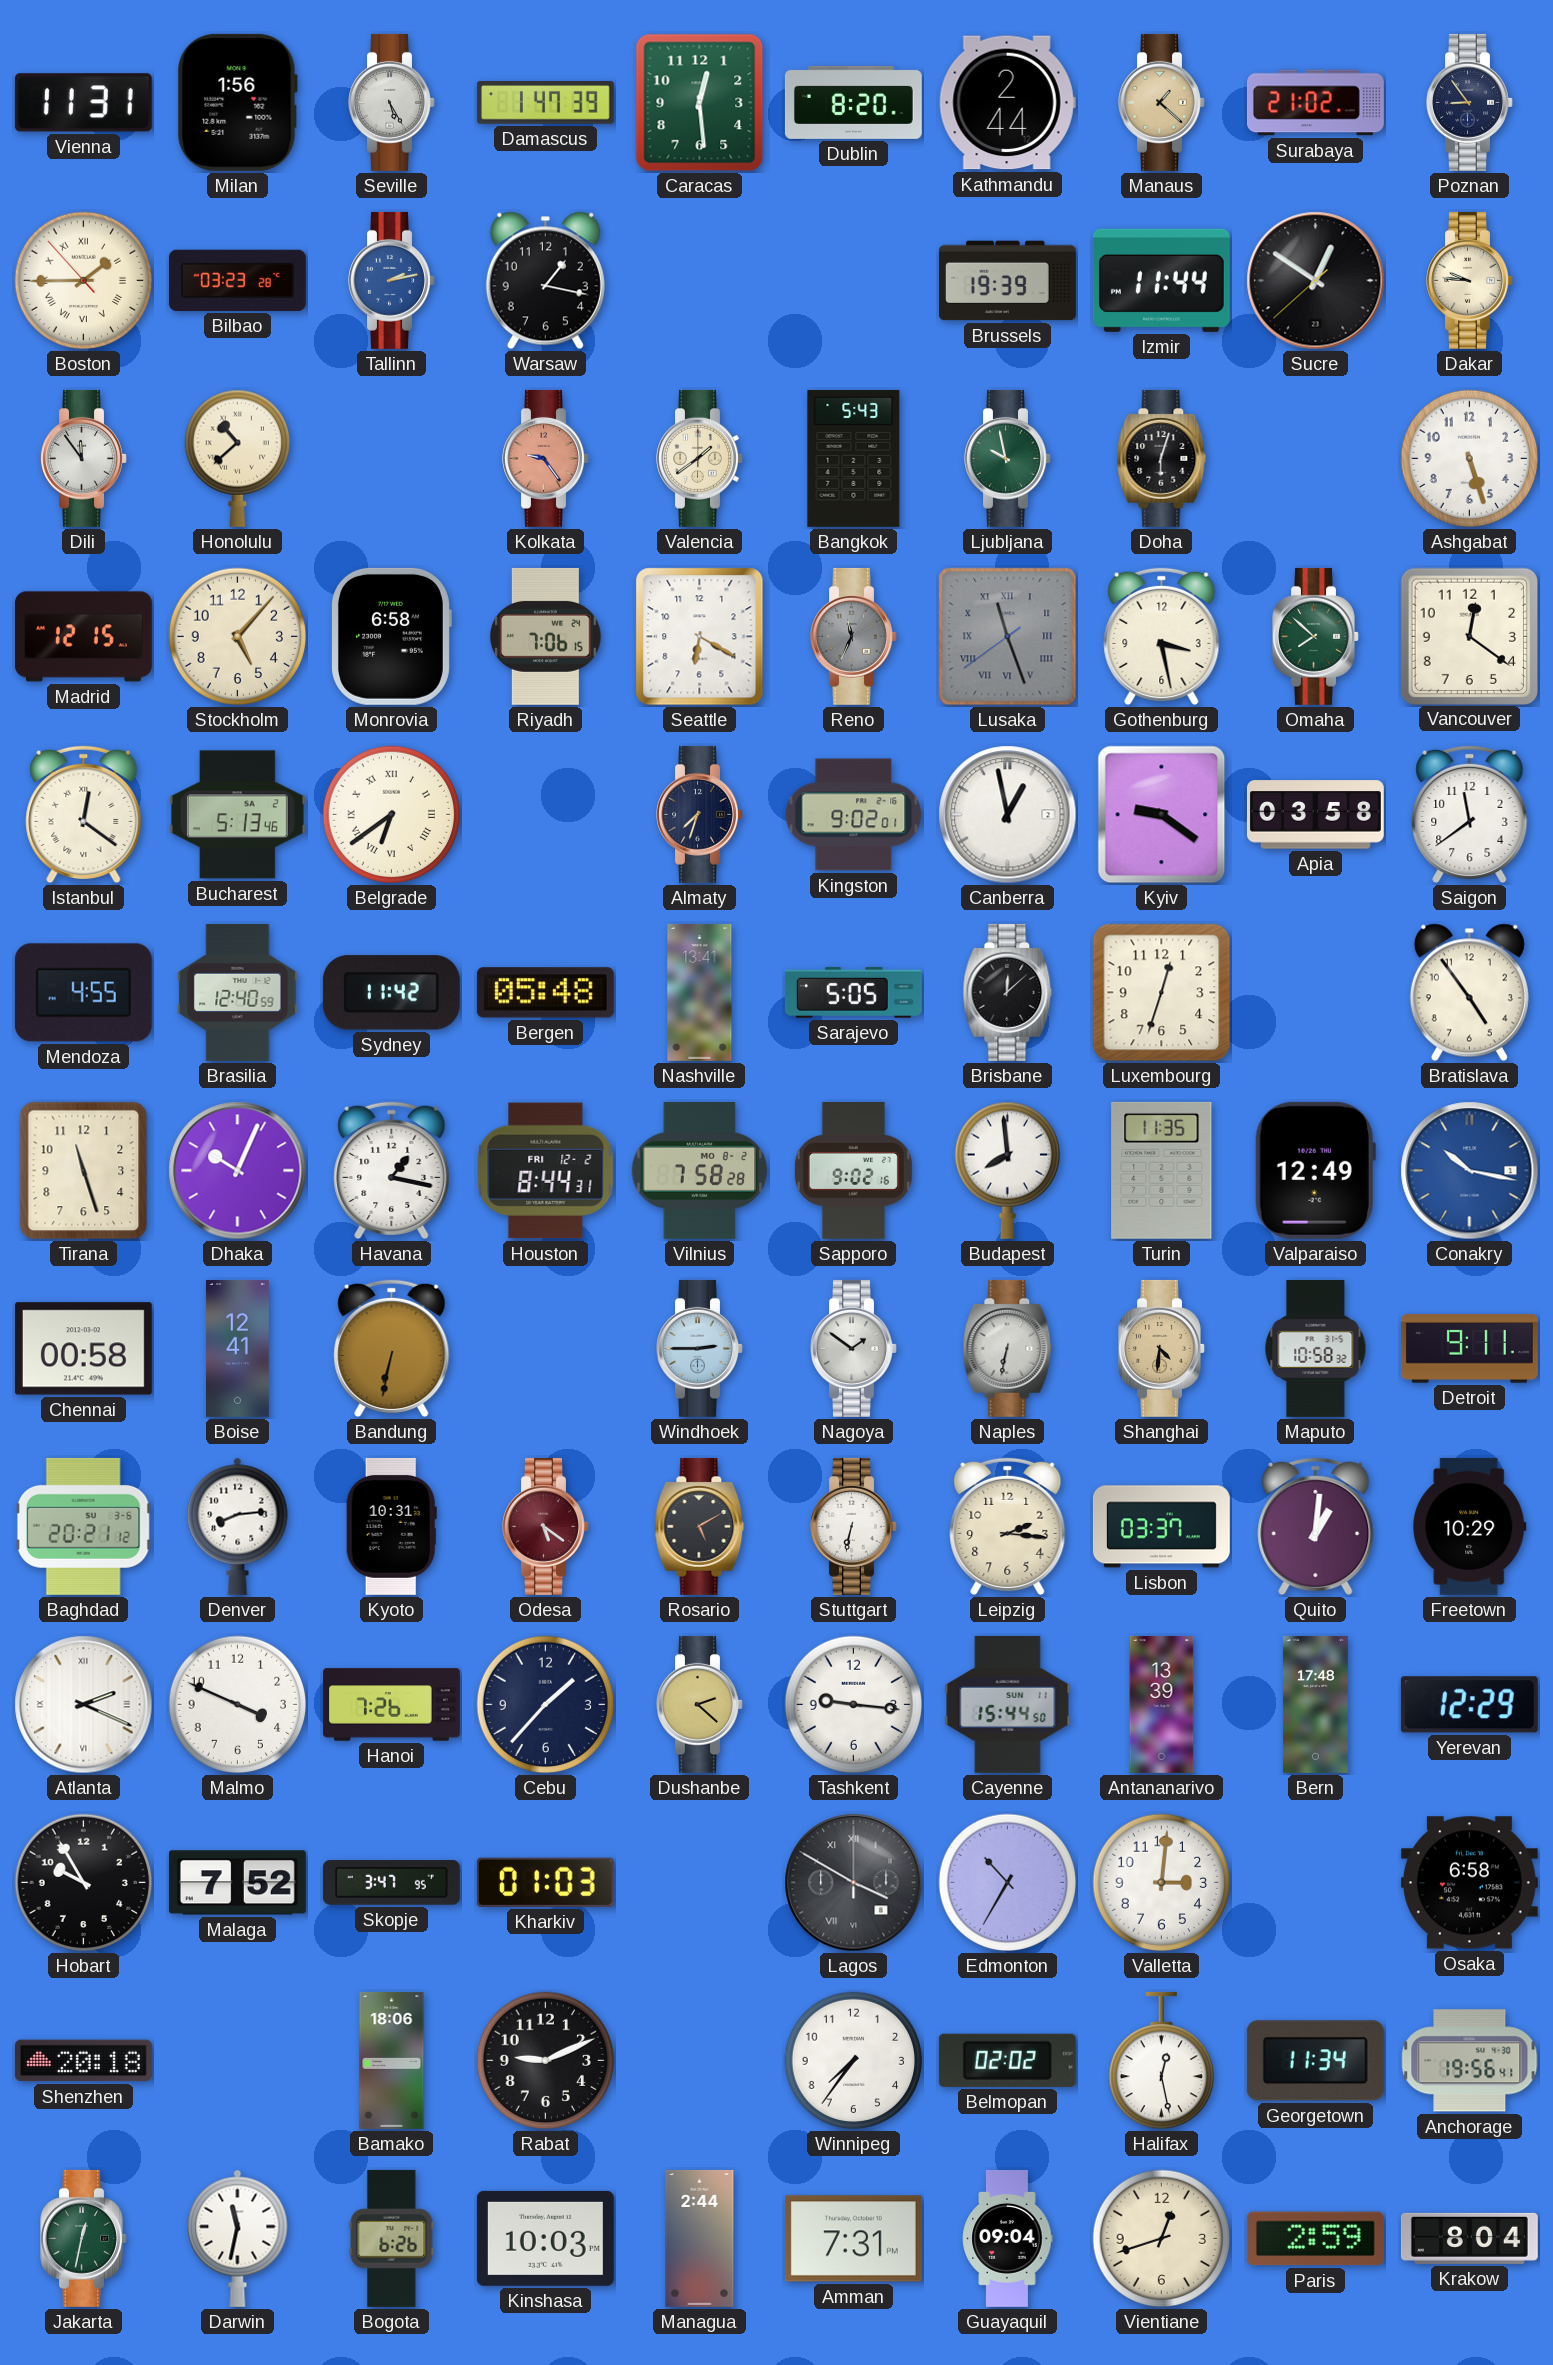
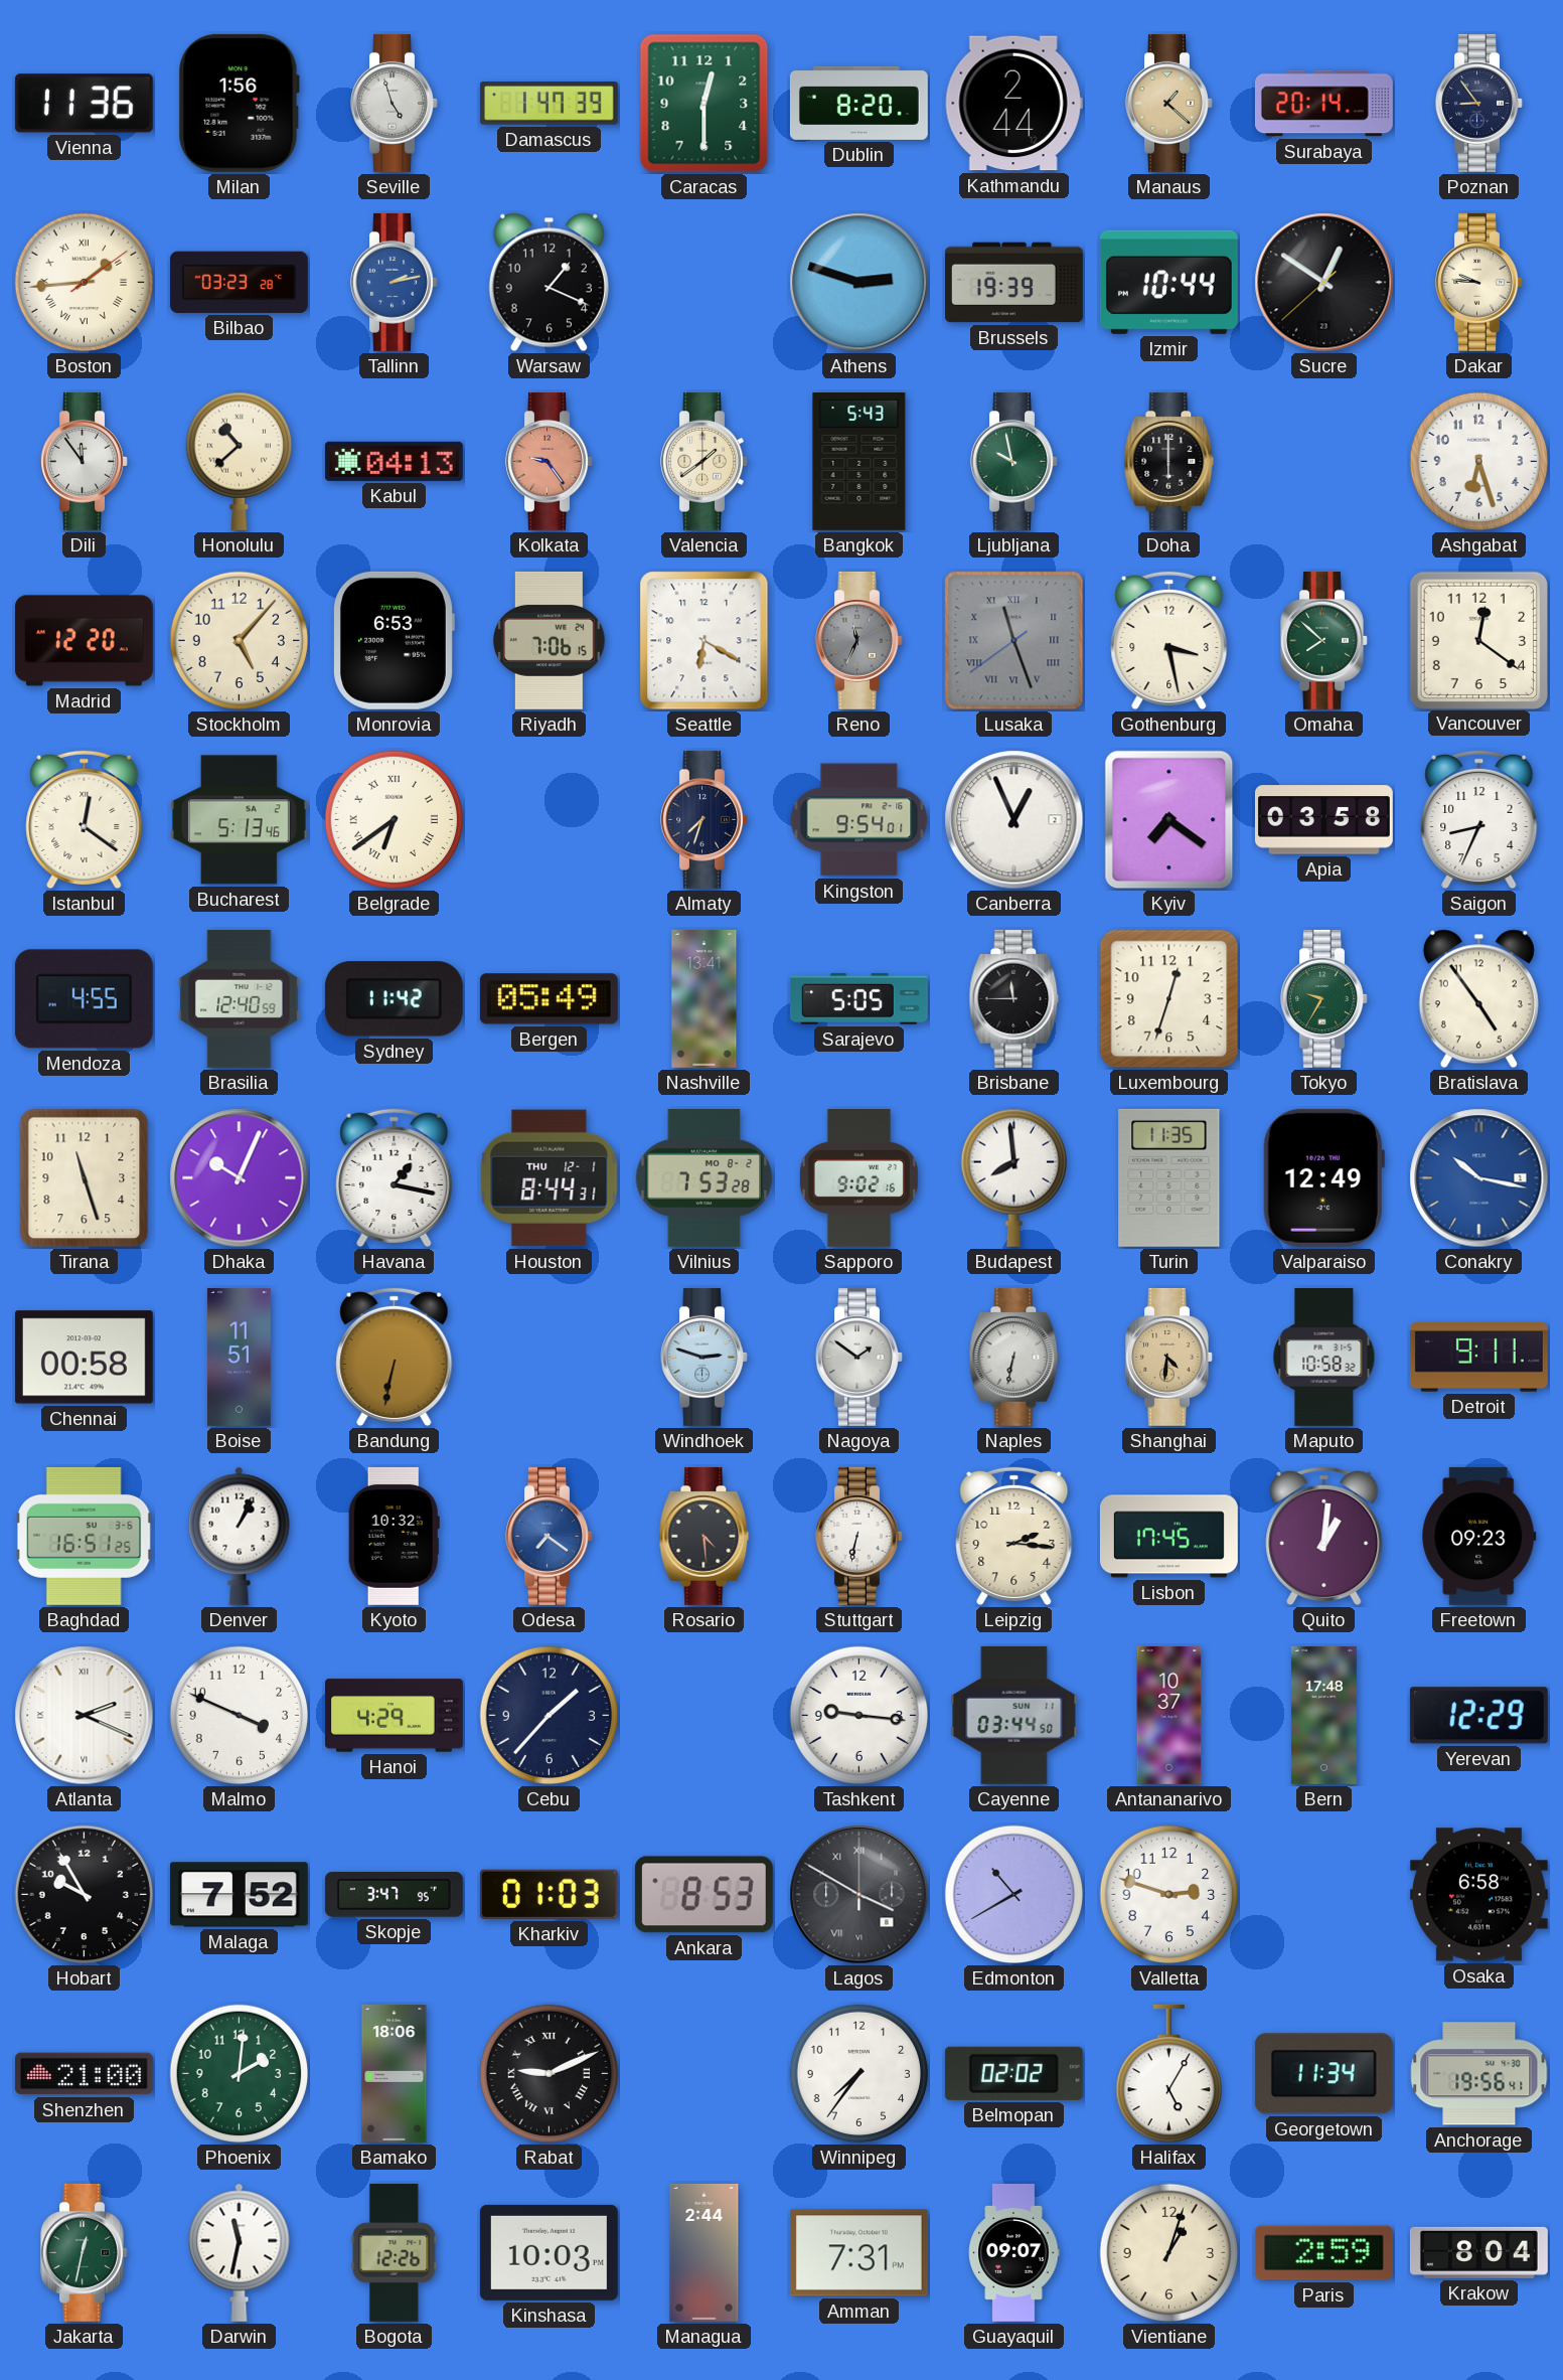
Vienna: 11:31 -> 11:36
Seville: 5:25 -> 4:57
Caracas: 12:29 -> 12:30
Surabaya: 21:02 -> 20:14
Boston: 1:44:53 -> 1:44:09
Warsaw: 1:17 -> 1:19
Athens: none -> 2:48
Izmir: 11:44 -> 10:44
Kabul: none -> 04:13
Doha: 6:03 -> 6:00
Ashgabat: 5:27 -> 6:27
Madrid: 12:15 -> 12:20
Monrovia: 6:58 -> 6:53
Kingston: 9:02 -> 9:54
Canberra: 12:58 -> 12:56
Kyiv: 9:21 -> 7:21
Saigon: 11:39 -> 8:34
Bergen: 05:48 -> 05:49
Brisbane: 12:08 -> 11:45
Tokyo: none -> 9:35
Houston date: FRI 12-2 -> THU 12-1
Vilnius: 7:58 -> 7:53
Boise: 12:41 -> 11:51
Windhoek: 2:45 -> 2:48
Baghdad: 20:21 -> 16:51
Denver: 8:14 -> 1:04
Kyoto: 10:31 -> 10:32
Odesa: 5:21 -> 7:21
Odesa dial: burgundy -> blue
Rosario: 5:10 -> 4:29
Lisbon: 03:37 -> 17:45
Freetown: 10:29 -> 09:23
Hanoi: 7:26 -> 4:29
Dushanbe: 2:22 -> none
Cayenne: 15:44 -> 03:44
Antananarivo: 13:39 -> 10:37
Ankara: none -> 8:53
Edmonton: 10:35 -> 10:40
Valletta: 3:01 -> 2:48
Shenzhen: 20:18 -> 21:00
Phoenix: none -> 2:01
Rabat numerals: Arabic -> Roman
Halifax: 12:28 -> 5:05
Bogota: 6:26 -> 12:26
Guayaquil: 09:04 -> 09:07
Vientiane: 12:42 -> 1:03
